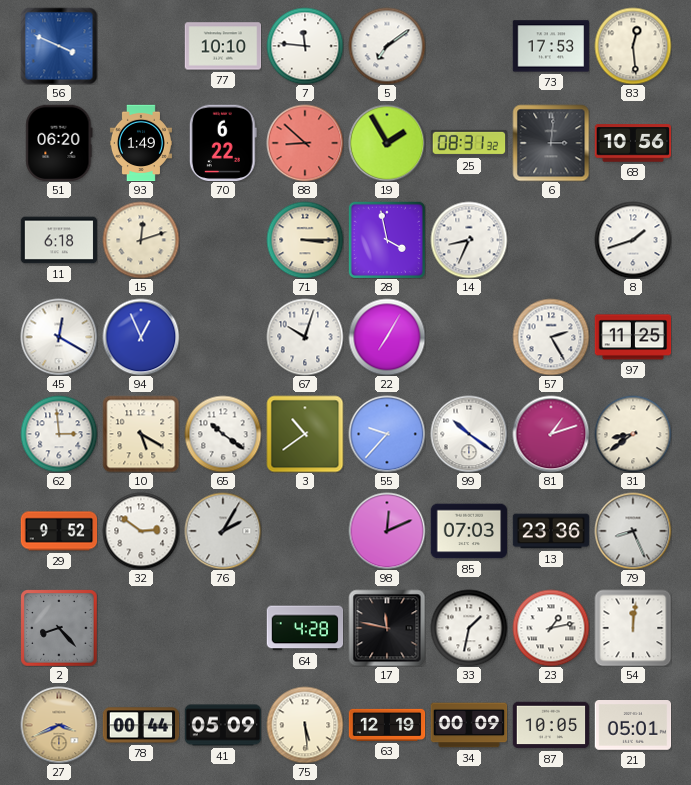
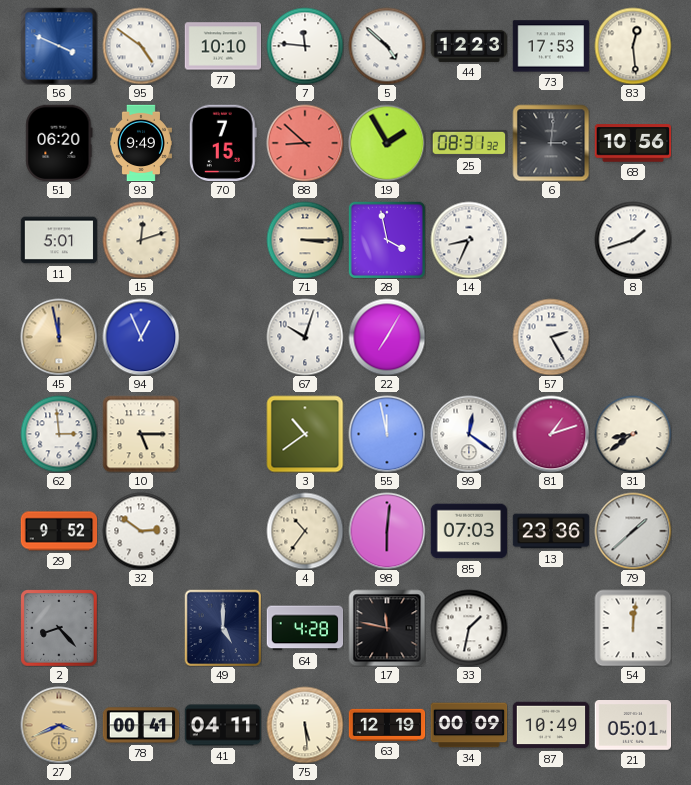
95: none -> 4:51
5: 7:09 -> 4:52
44: none -> 12:23
93: 1:49 -> 9:49
70: 6:22 -> 7:15
11: 6:18 -> 5:01
45: 12:20 -> 11:58
45 dial: white -> champagne
97: 11:25 -> none
10: 5:20 -> 5:15
65: 10:21 -> none
55: 9:37 -> 11:58
99: 10:21 -> 12:21
76: 2:05 -> none
4: none -> 10:36
98: 12:11 -> 6:01
79: 8:26 -> 1:38
49: none -> 5:00
23: 1:13 -> none
78: 00:44 -> 00:41
41: 05:09 -> 04:11
87: 10:05 -> 10:49
